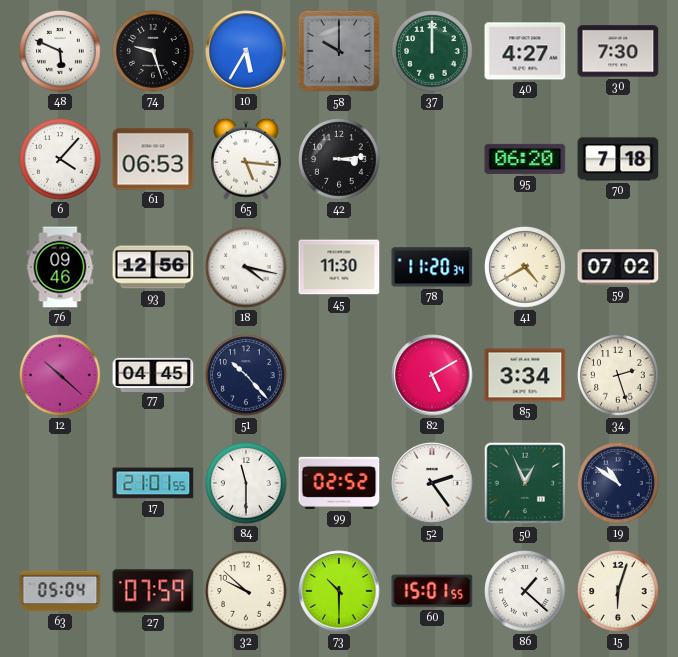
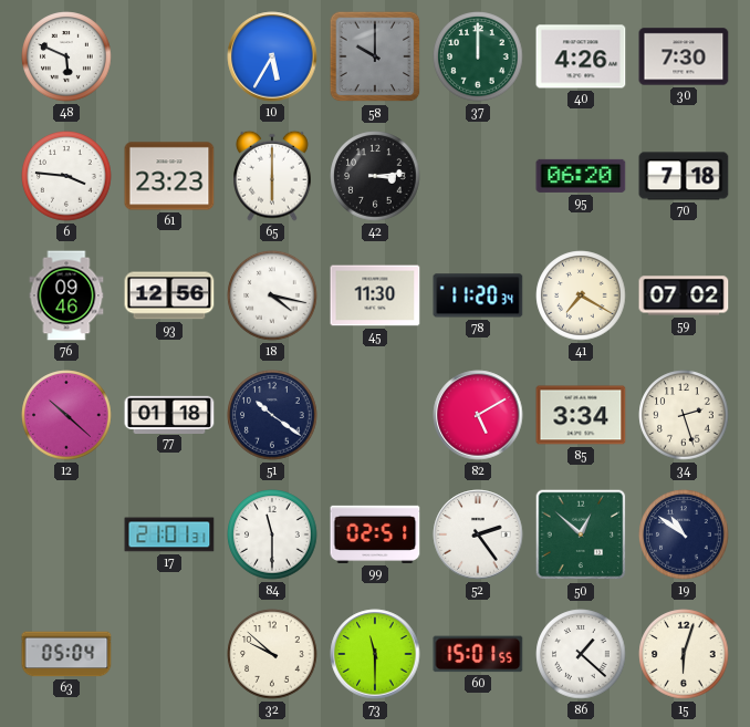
74: 9:27 -> none
40: 4:27 -> 4:26
6: 4:07 -> 3:46
61: 06:53 -> 23:23
65: 5:16 -> 6:00
41: 4:40 -> 7:20
77: 04:45 -> 01:18
51: 10:23 -> 10:21
17: 21:01:55 -> 21:01:31
99: 02:52 -> 02:51
50: 12:56 -> 12:52
27: 07:59 -> none
73: 10:30 -> 11:30
